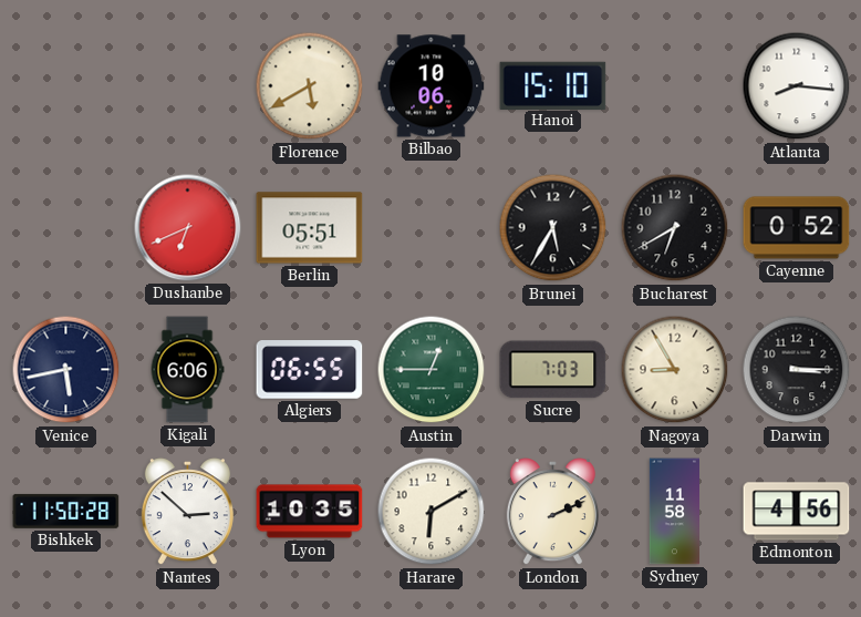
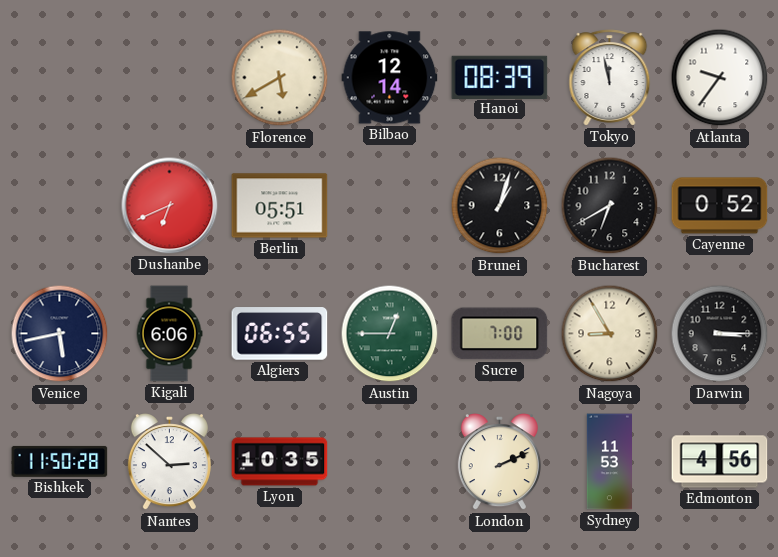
Bilbao: 10:06 -> 12:14
Hanoi: 15:10 -> 08:39
Tokyo: none -> 11:58
Atlanta: 8:16 -> 9:36
Brunei: 5:35 -> 1:03
Sucre: 7:03 -> 7:00
Harare: 6:10 -> none
Sydney: 11:58 -> 11:53
